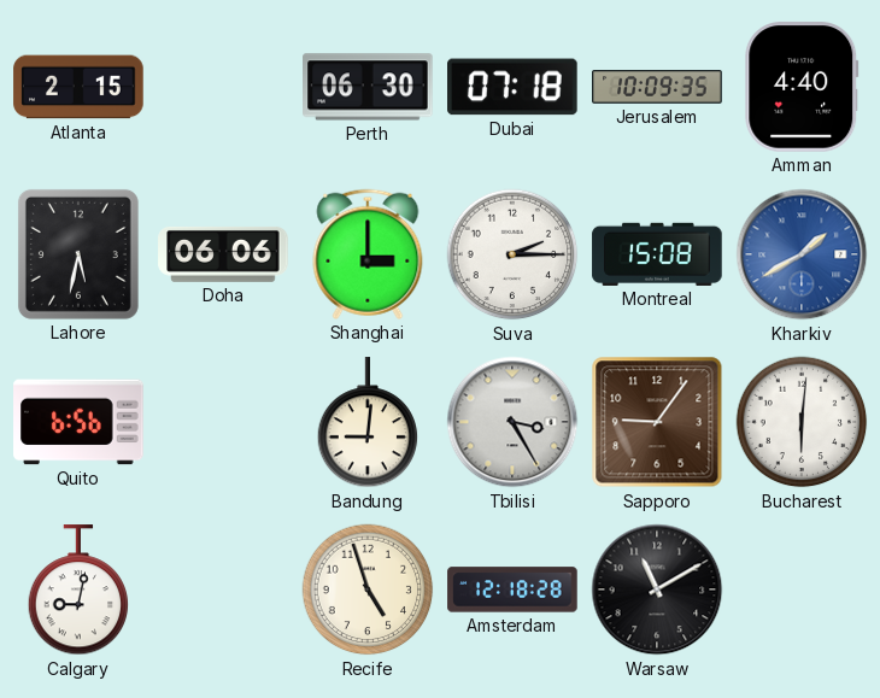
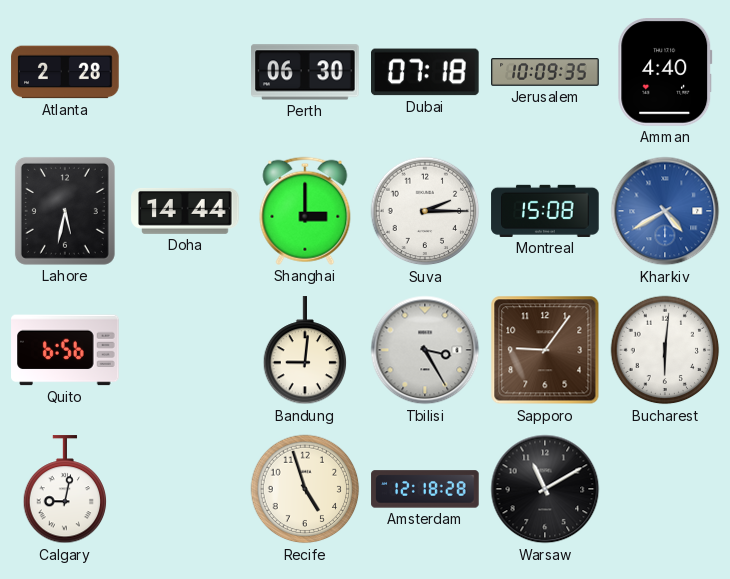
Atlanta: 2:15 -> 2:28
Doha: 06:06 -> 14:44
Kharkiv: 1:40 -> 4:40
